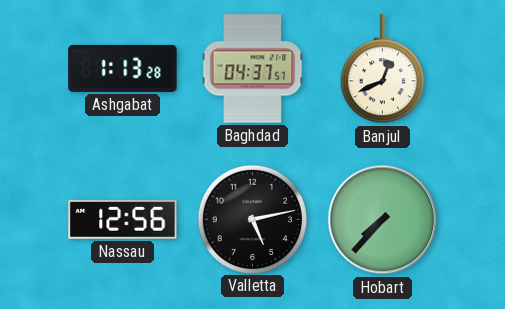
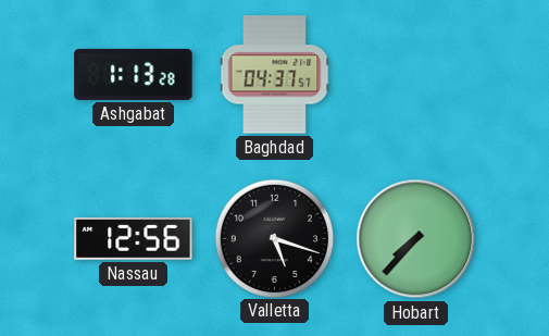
Banjul: 12:41 -> none
Valletta: 5:13 -> 5:18
